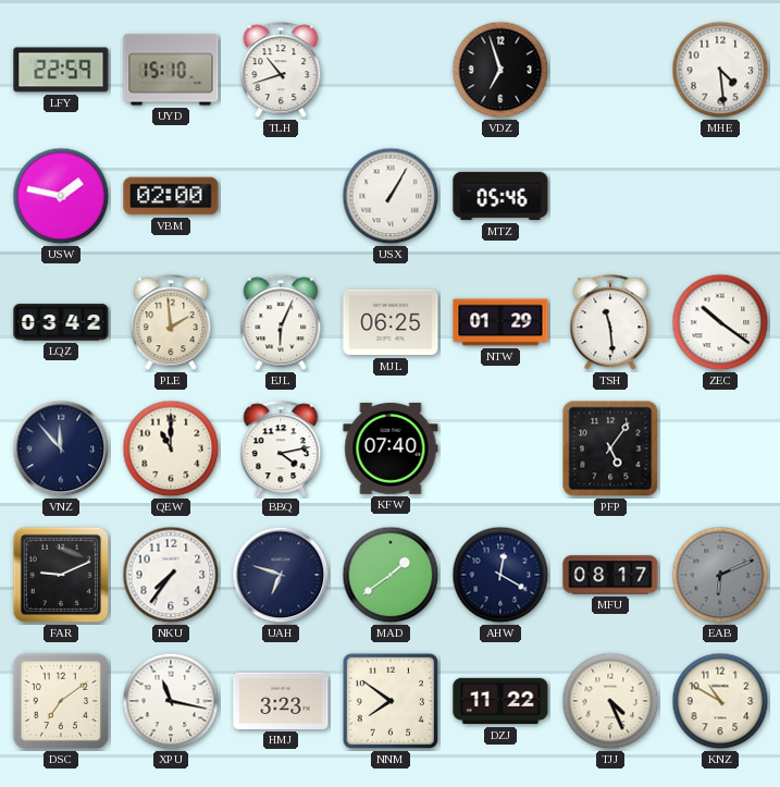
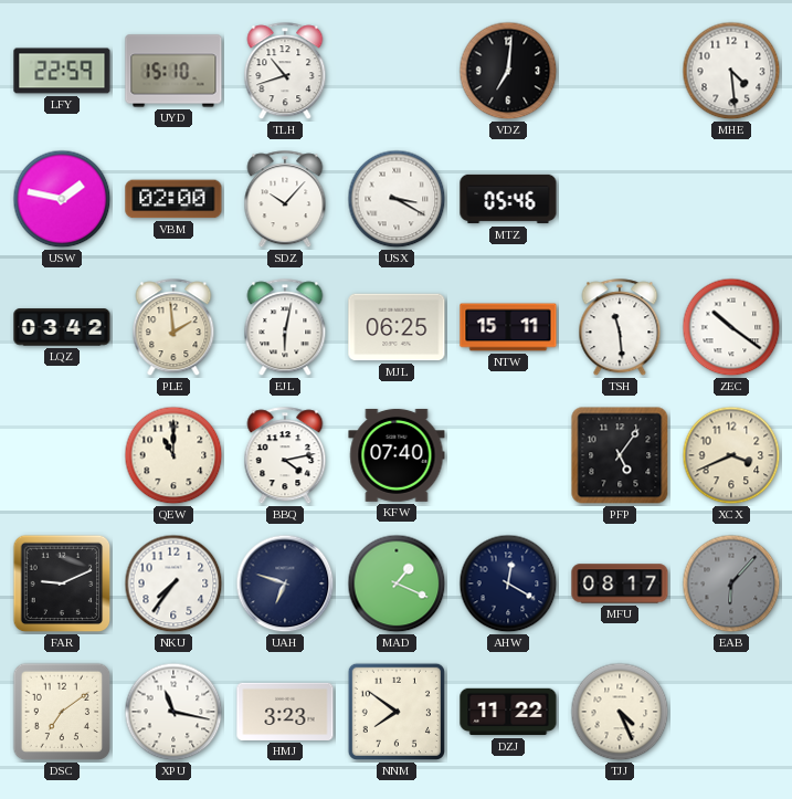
VDZ: 6:57 -> 7:01
SDZ: none -> 10:07
USX: 1:05 -> 3:20
EJL: 6:04 -> 6:02
NTW: 01:29 -> 15:11
VNZ: 11:53 -> none
XCX: none -> 3:41
MAD: 1:39 -> 1:19
EAB: 6:11 -> 6:07
KNZ: 10:50 -> none
